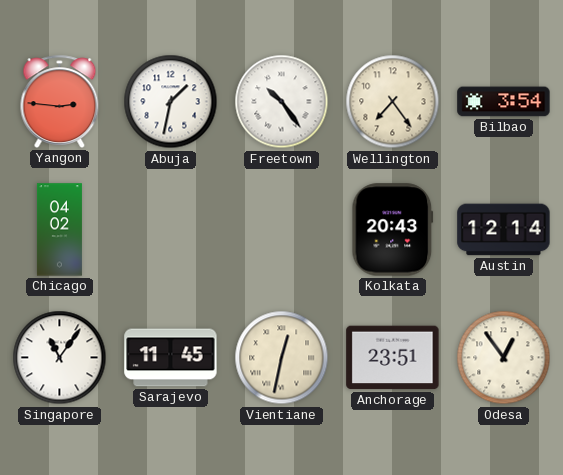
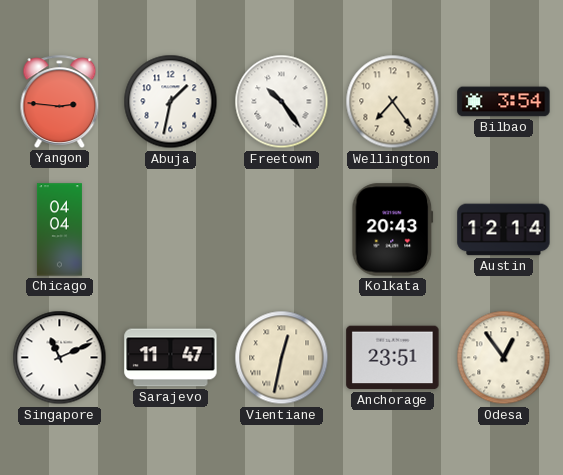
Chicago: 04:02 -> 04:04
Singapore: 11:06 -> 11:11
Sarajevo: 11:45 -> 11:47
